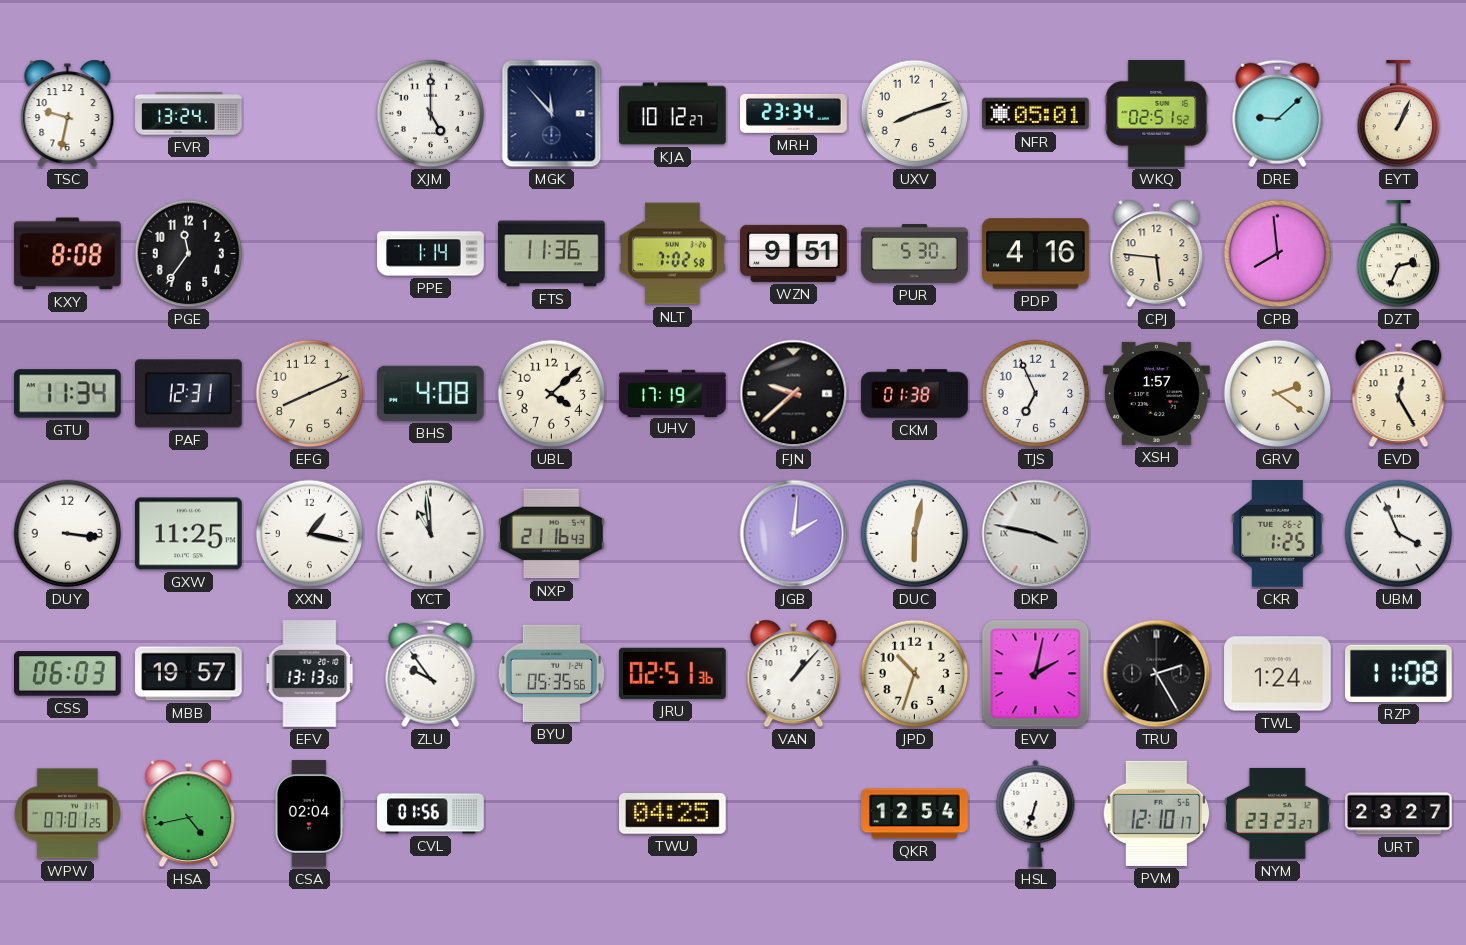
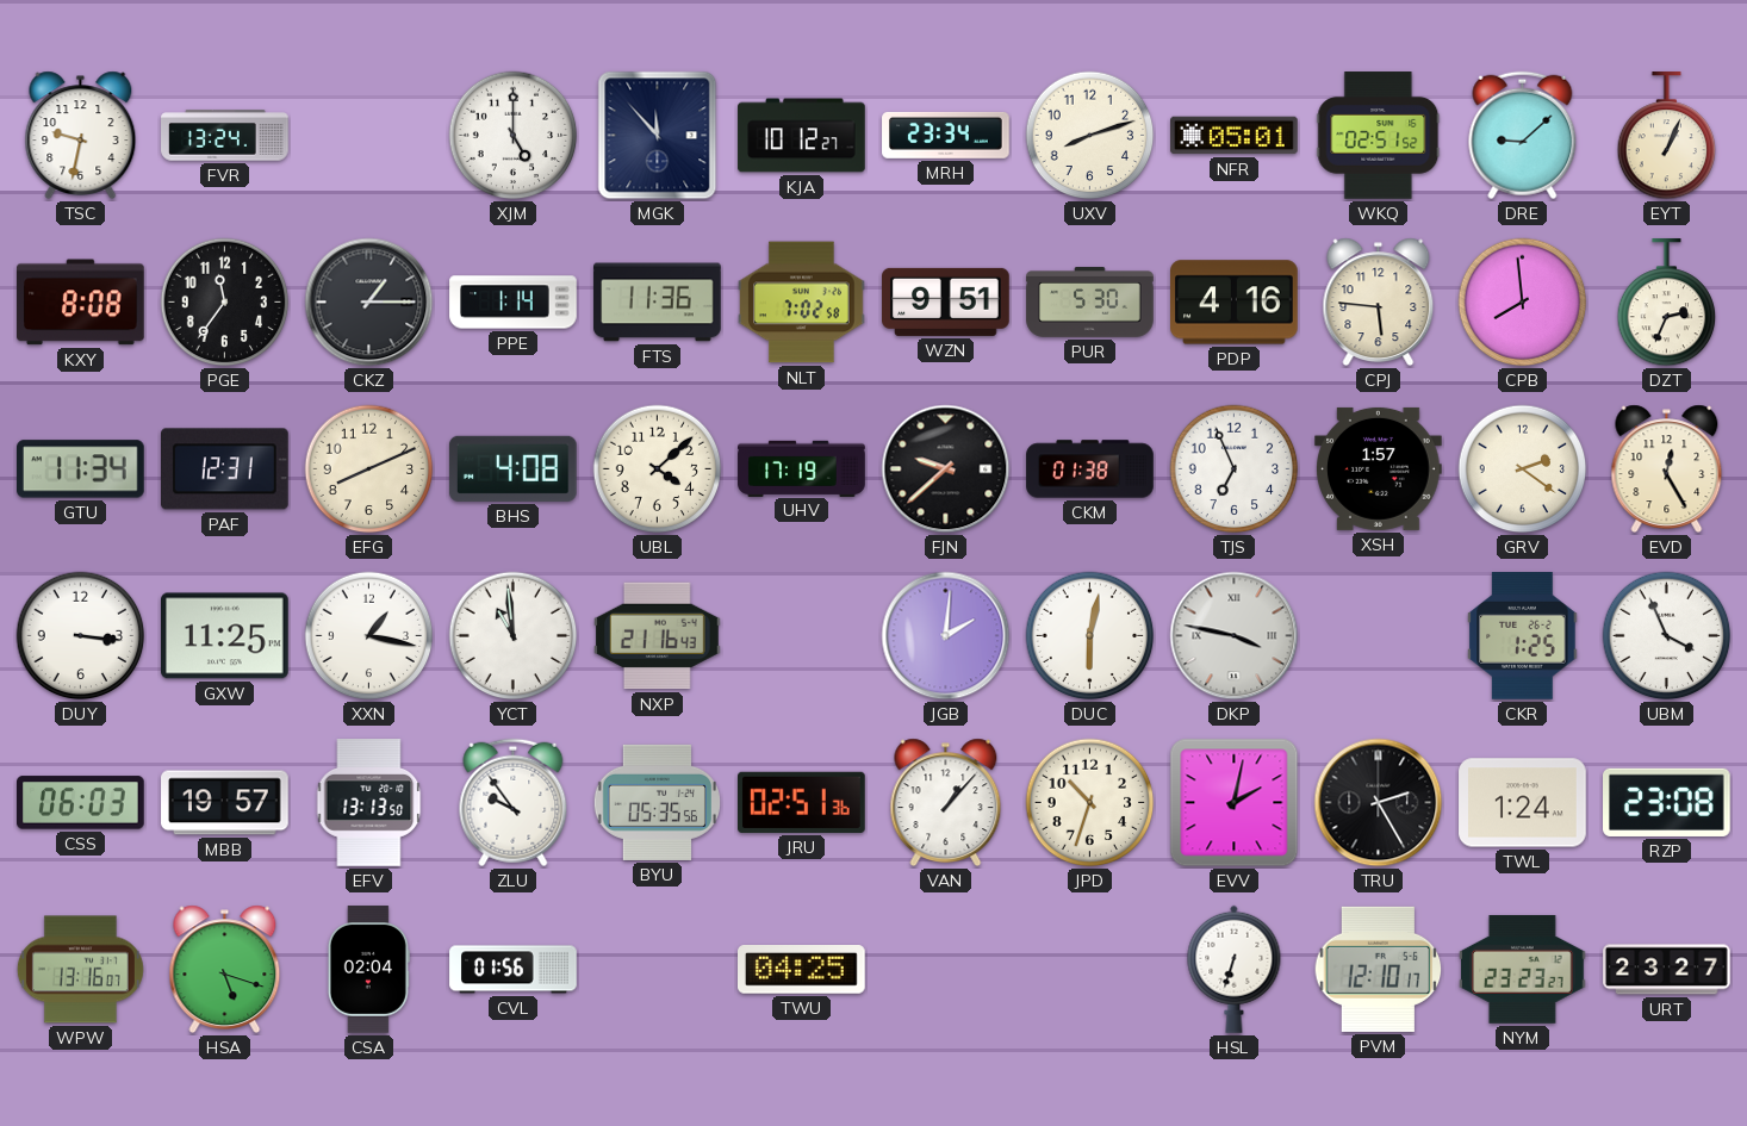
CKZ: none -> 1:15
RZP: 11:08 -> 23:08
WPW: 07:01 -> 13:16
HSA: 4:43 -> 5:18
QKR: 12:54 -> none
